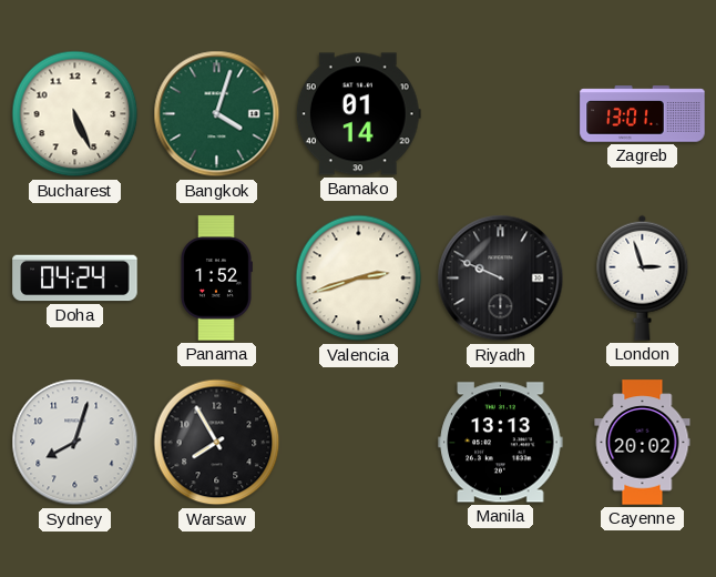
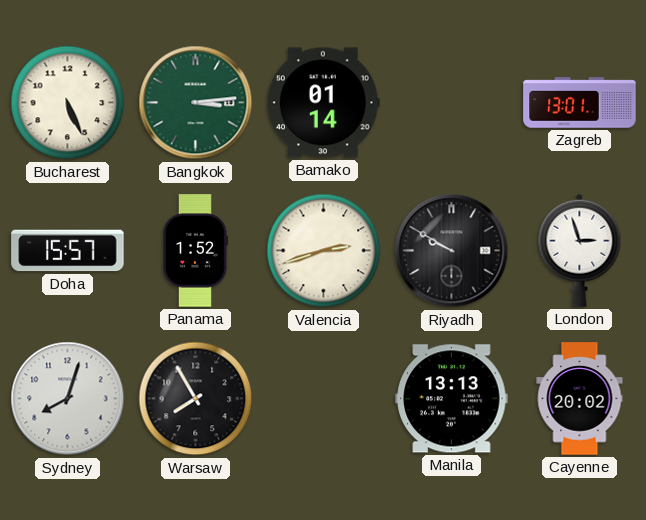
Bangkok: 4:03 -> 3:14
Doha: 04:24 -> 15:57
Riyadh: 9:49 -> 9:50
